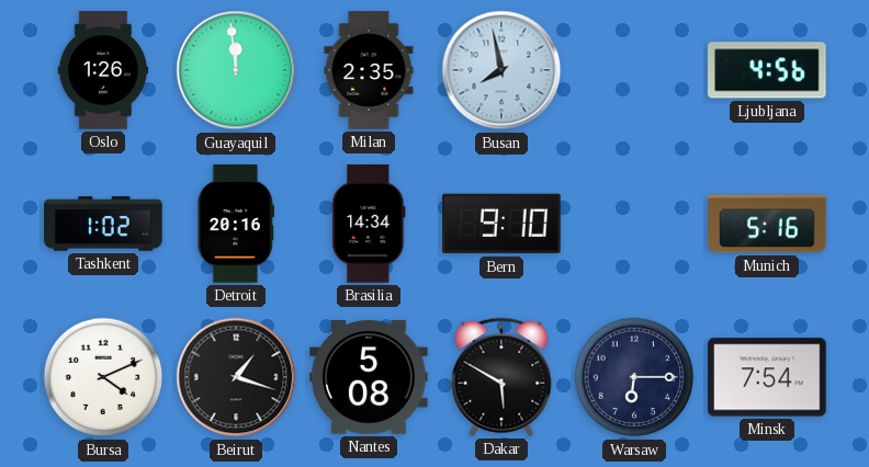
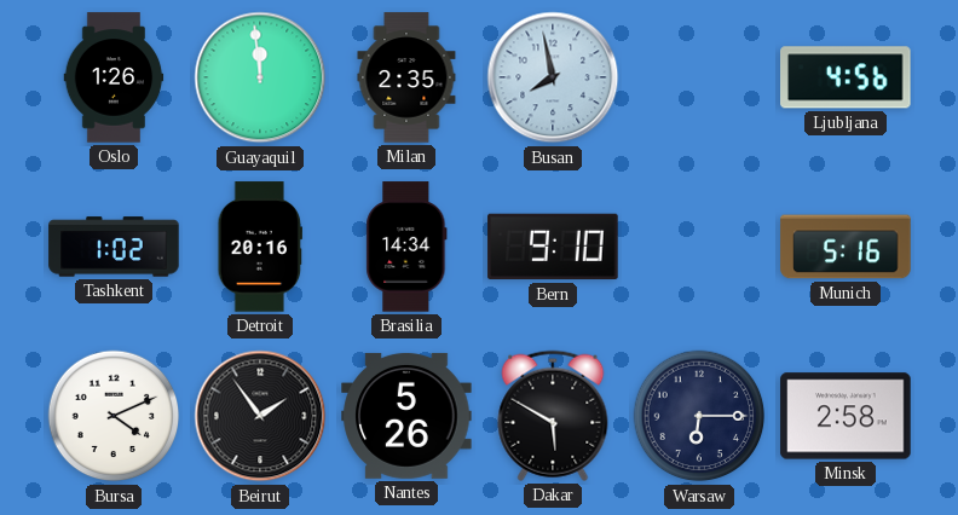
Beirut: 1:18 -> 1:54
Nantes: 5:08 -> 5:26
Minsk: 7:54 -> 2:58
